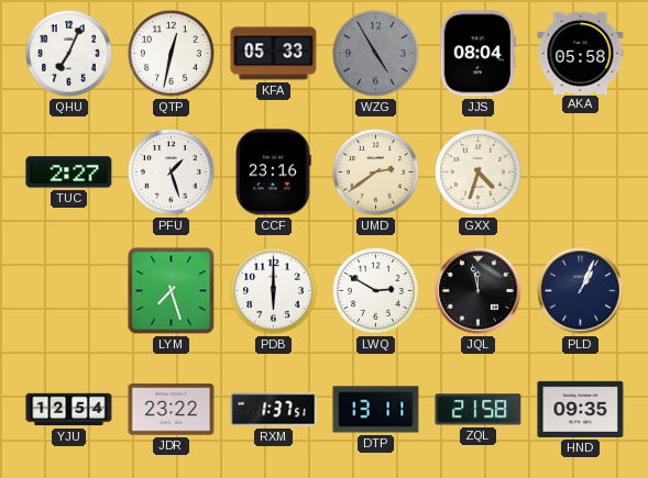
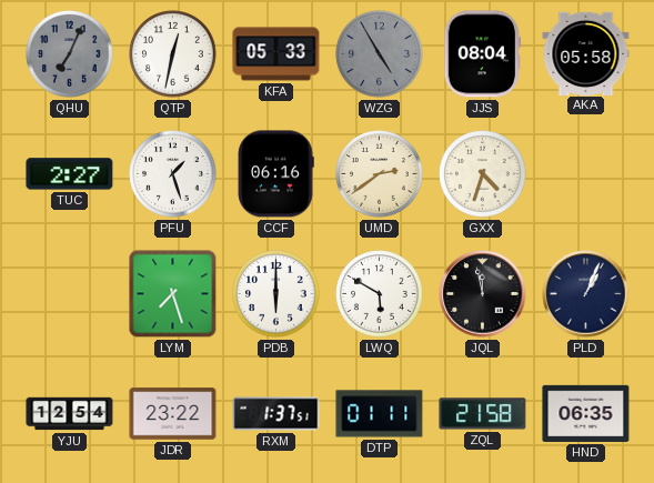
QHU dial: white -> grey
CCF: 23:16 -> 06:16
LWQ: 2:50 -> 5:50
DTP: 13:11 -> 01:11
HND: 09:35 -> 06:35
